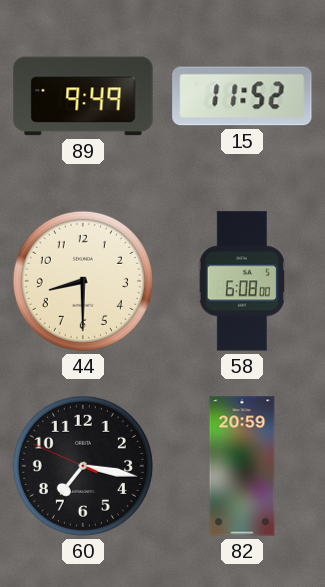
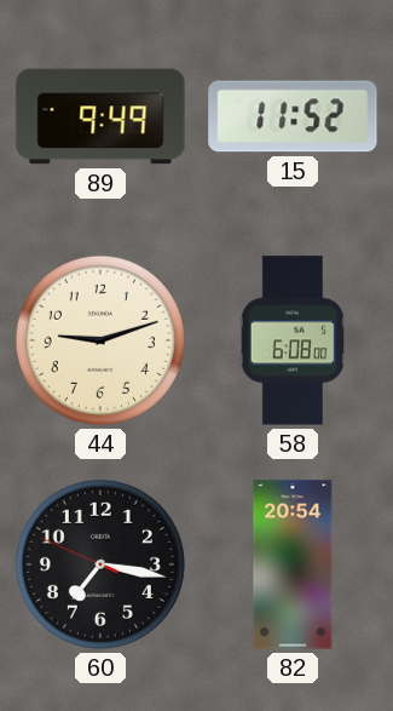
44: 8:30 -> 9:12
82: 20:59 -> 20:54
